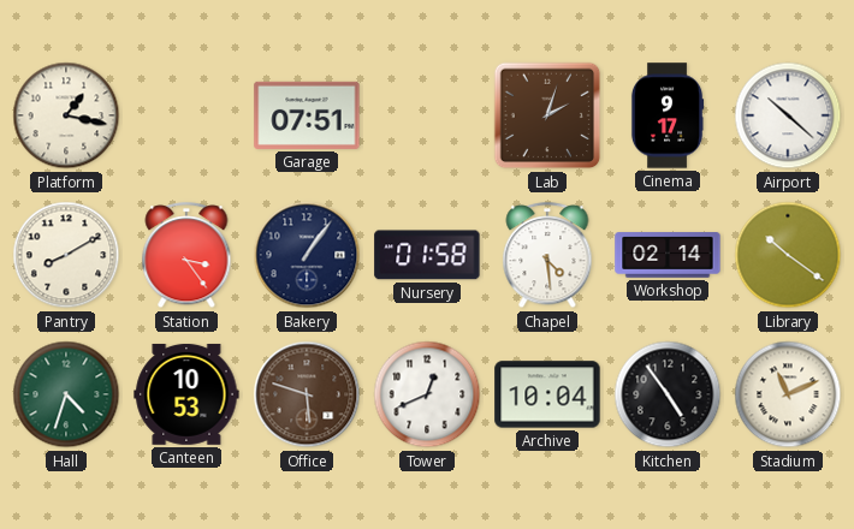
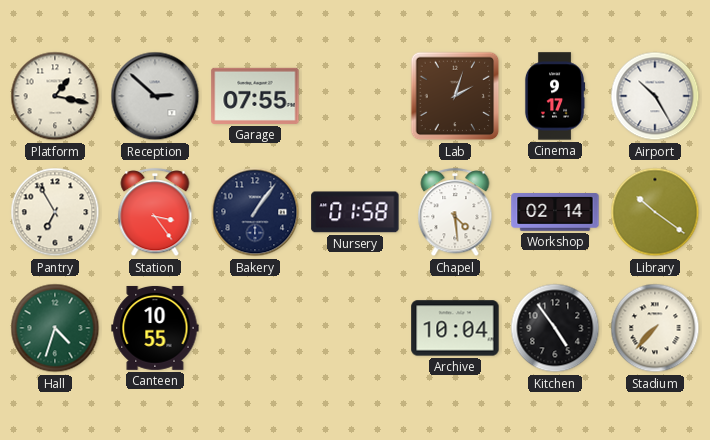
Reception: none -> 2:52
Garage: 07:51 -> 07:55
Airport: 10:22 -> 10:25
Pantry: 8:10 -> 6:55
Canteen: 10:53 -> 10:55
Office: 5:48 -> none
Tower: 12:41 -> none
Stadium: 11:11 -> 7:37
